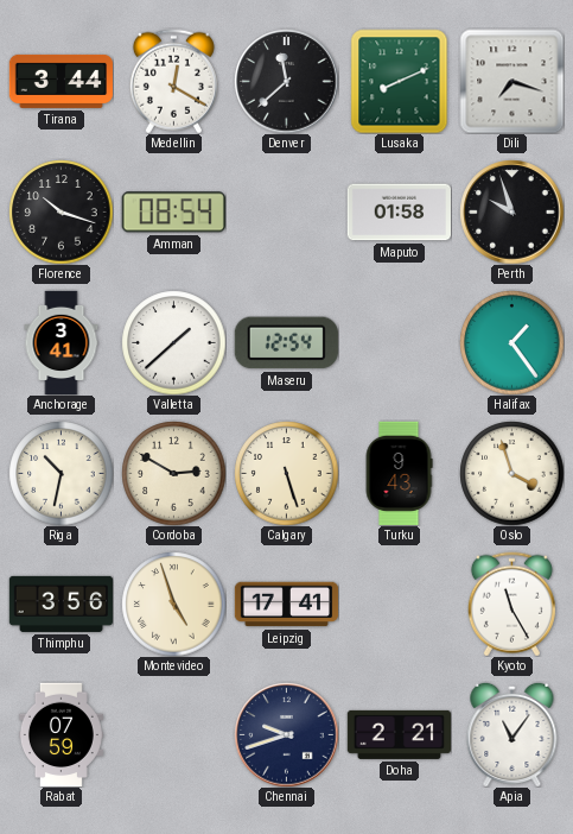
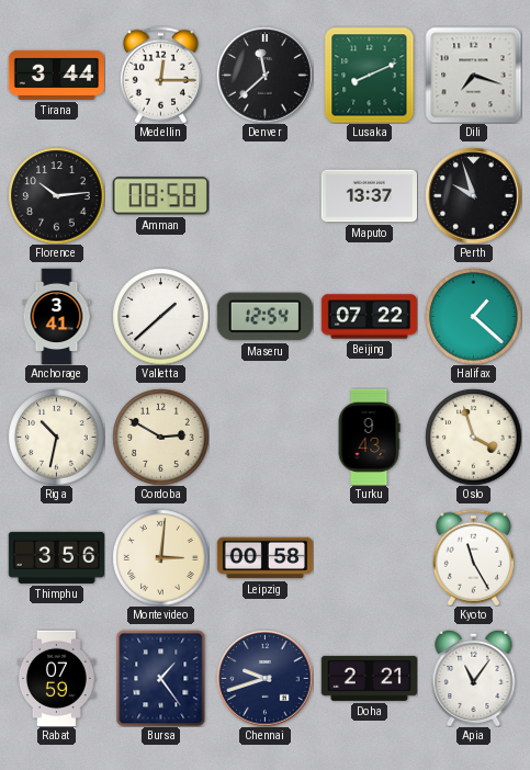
Medellin: 12:20 -> 12:15
Florence: 10:18 -> 10:14
Amman: 08:54 -> 08:58
Maputo: 01:58 -> 13:37
Beijing: none -> 07:22
Halifax: 1:24 -> 1:22
Calgary: 5:27 -> none
Montevideo: 4:57 -> 3:01
Leipzig: 17:41 -> 00:58
Bursa: none -> 1:24
